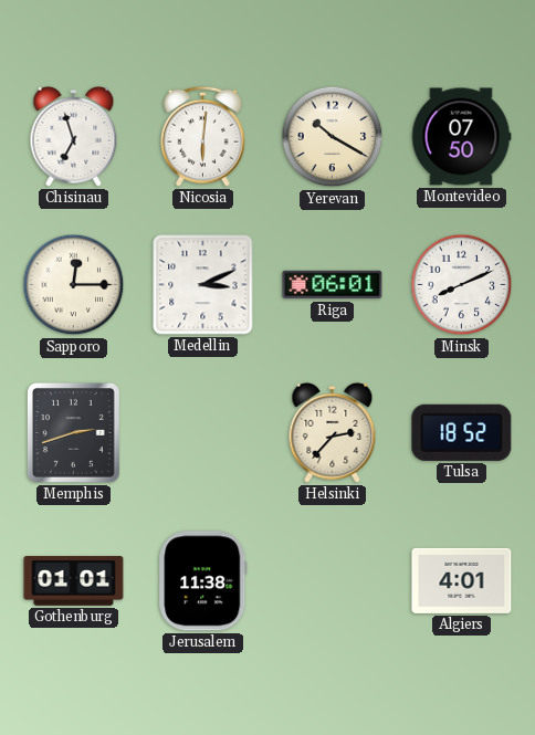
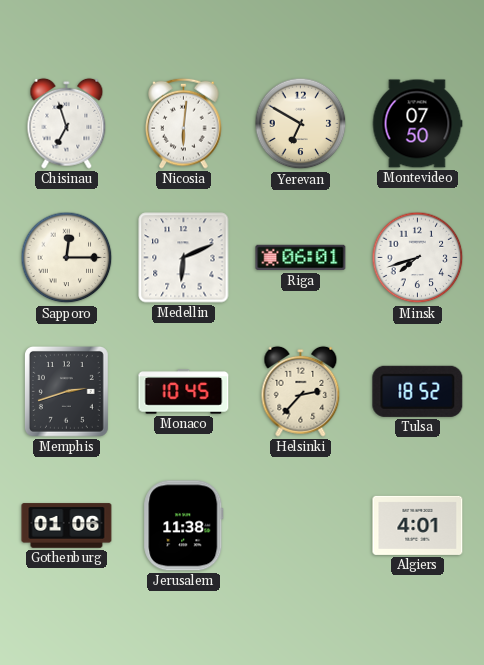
Yerevan: 10:20 -> 6:50
Medellin: 3:11 -> 6:11
Minsk: 8:11 -> 7:42
Monaco: none -> 10:45
Gothenburg: 01:01 -> 01:06
